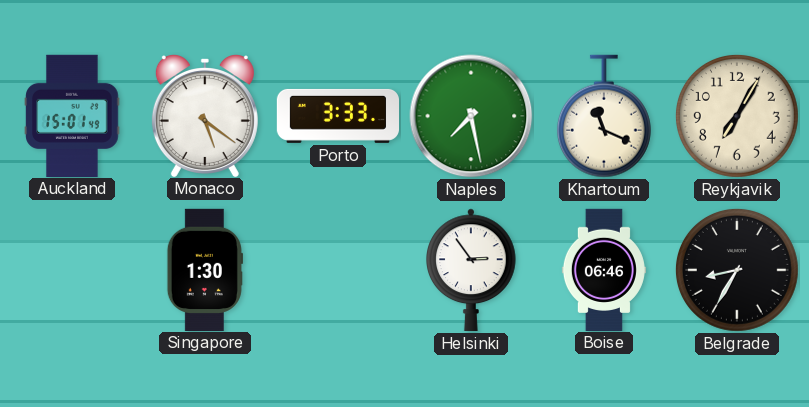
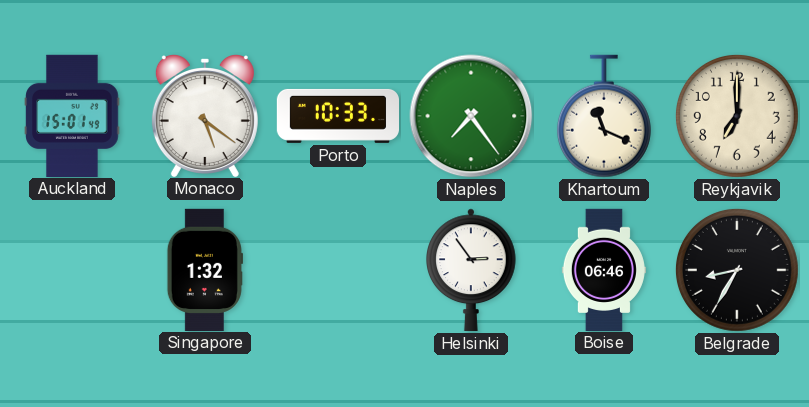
Porto: 3:33 -> 10:33
Naples: 7:28 -> 7:24
Reykjavik: 7:05 -> 7:00
Singapore: 1:30 -> 1:32
